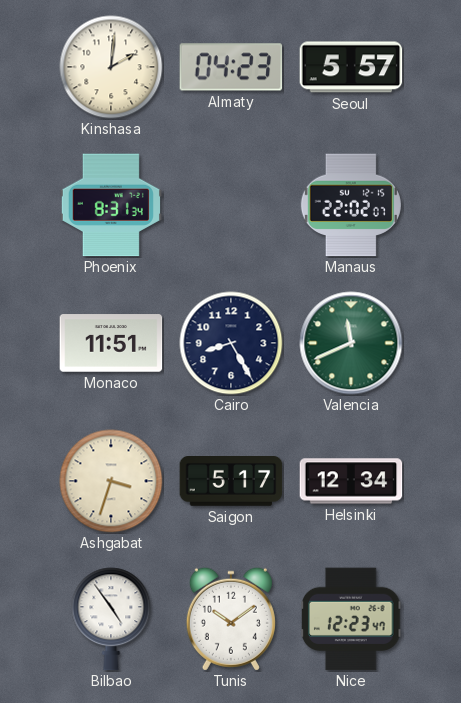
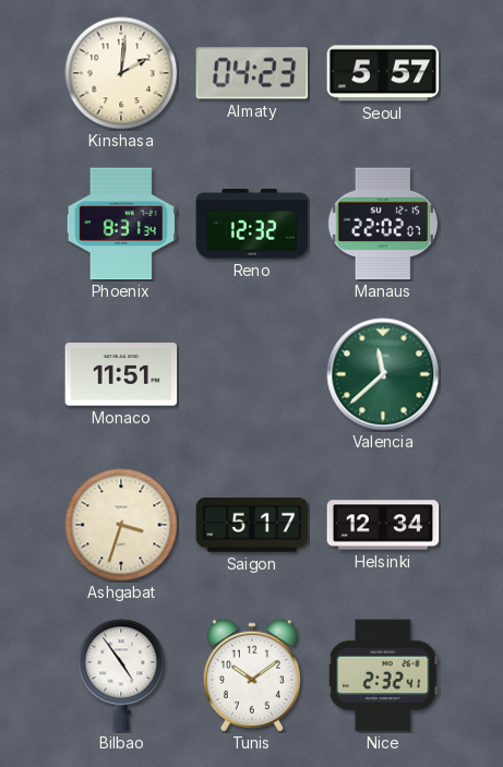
Reno: none -> 12:32
Cairo: 8:25 -> none
Valencia: 11:41 -> 11:38
Nice: 12:23 -> 2:32
